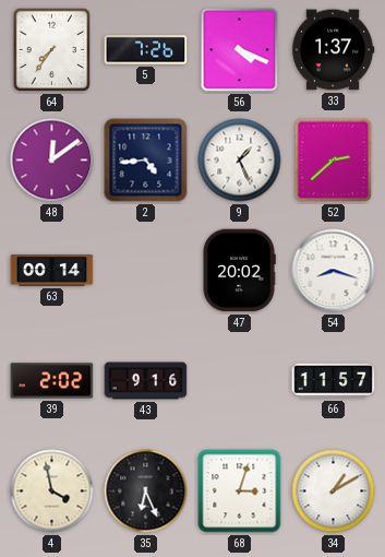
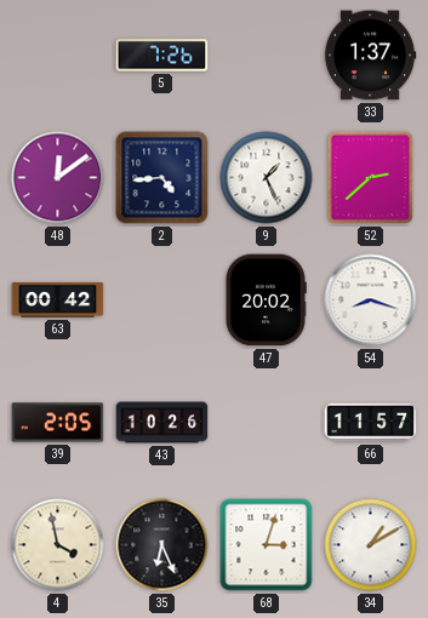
64: 7:36 -> none
56: 4:19 -> none
63: 00:14 -> 00:42
39: 2:02 -> 2:05
43: 9:16 -> 10:26
